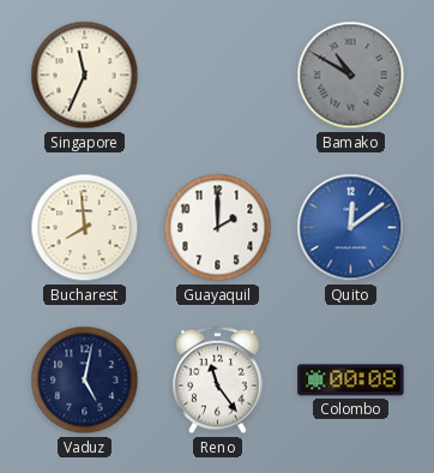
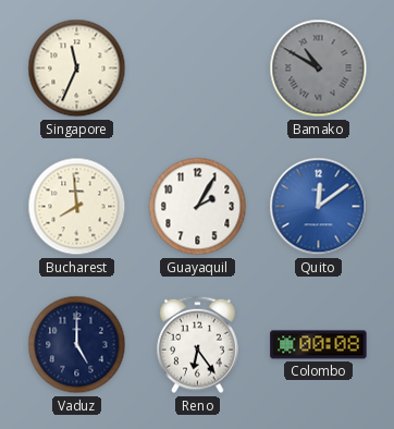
Guayaquil: 2:00 -> 2:05
Vaduz: 5:02 -> 5:00
Reno: 11:24 -> 6:24
